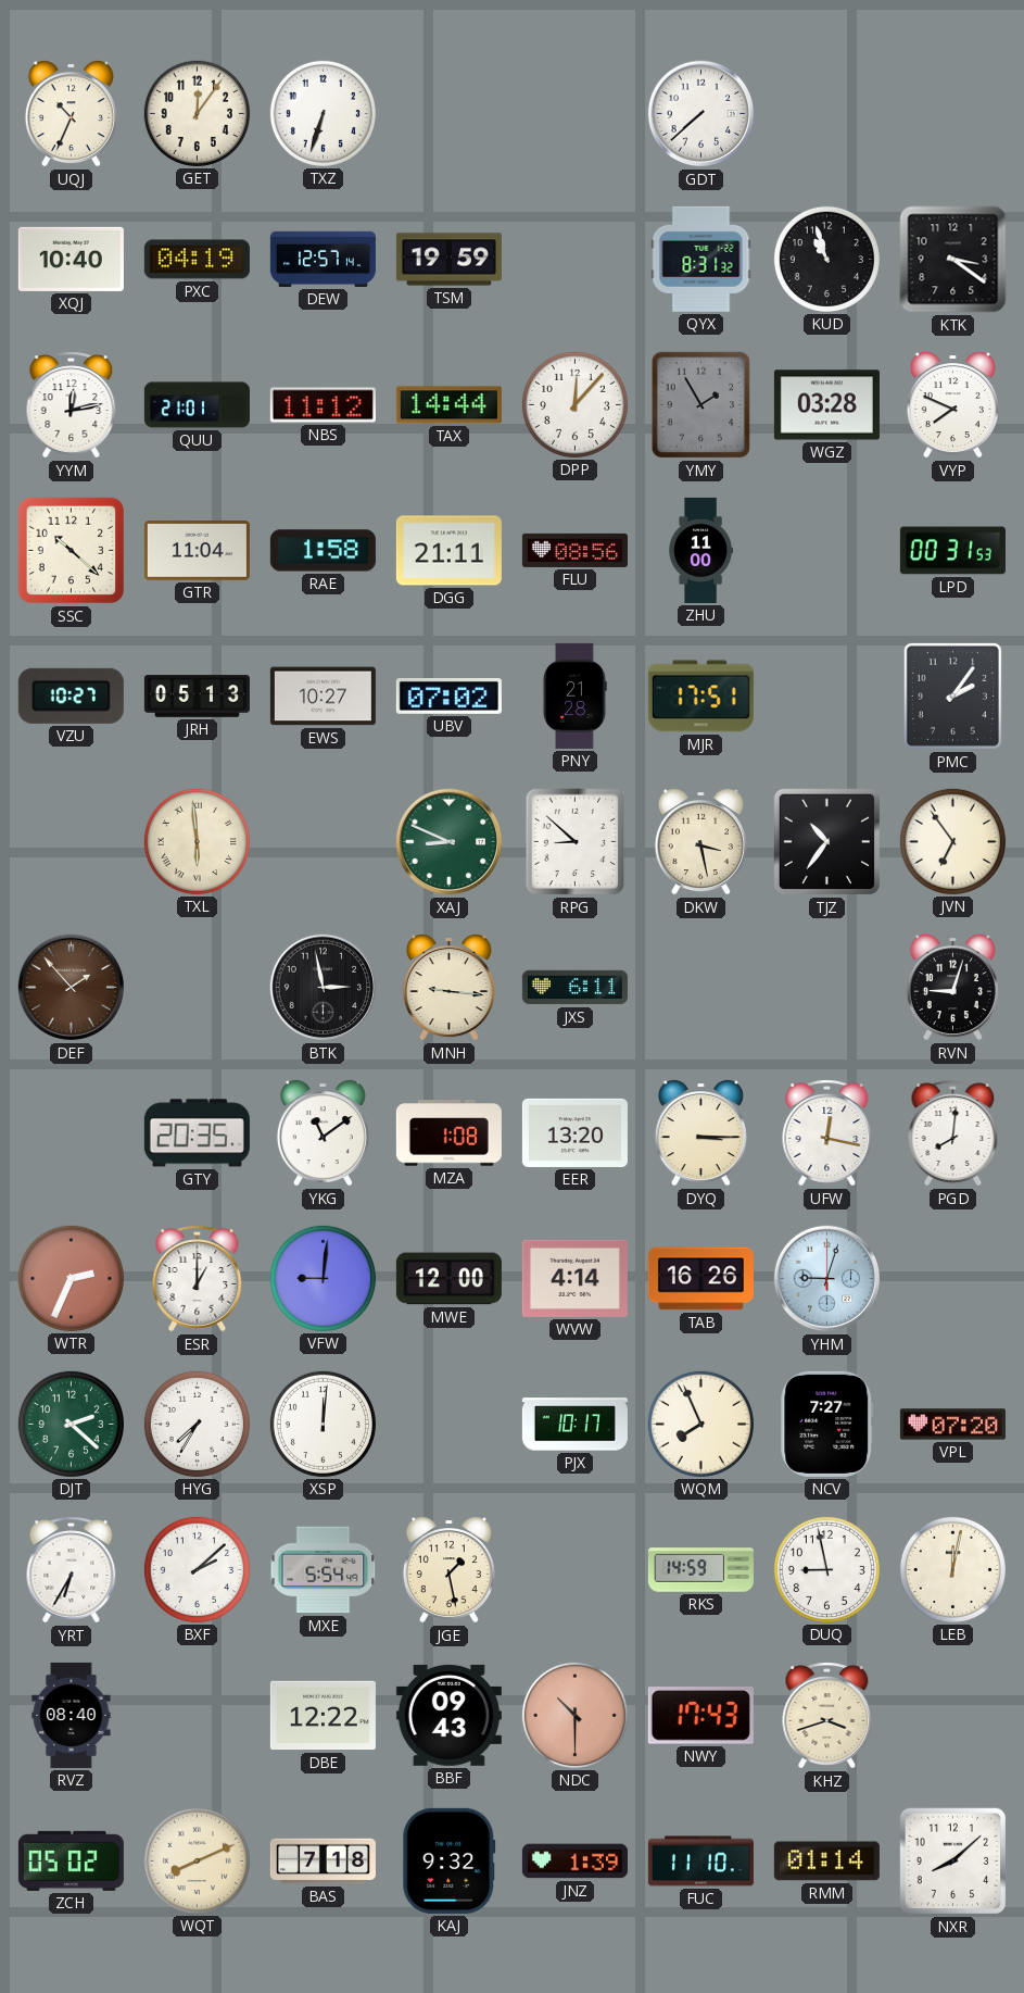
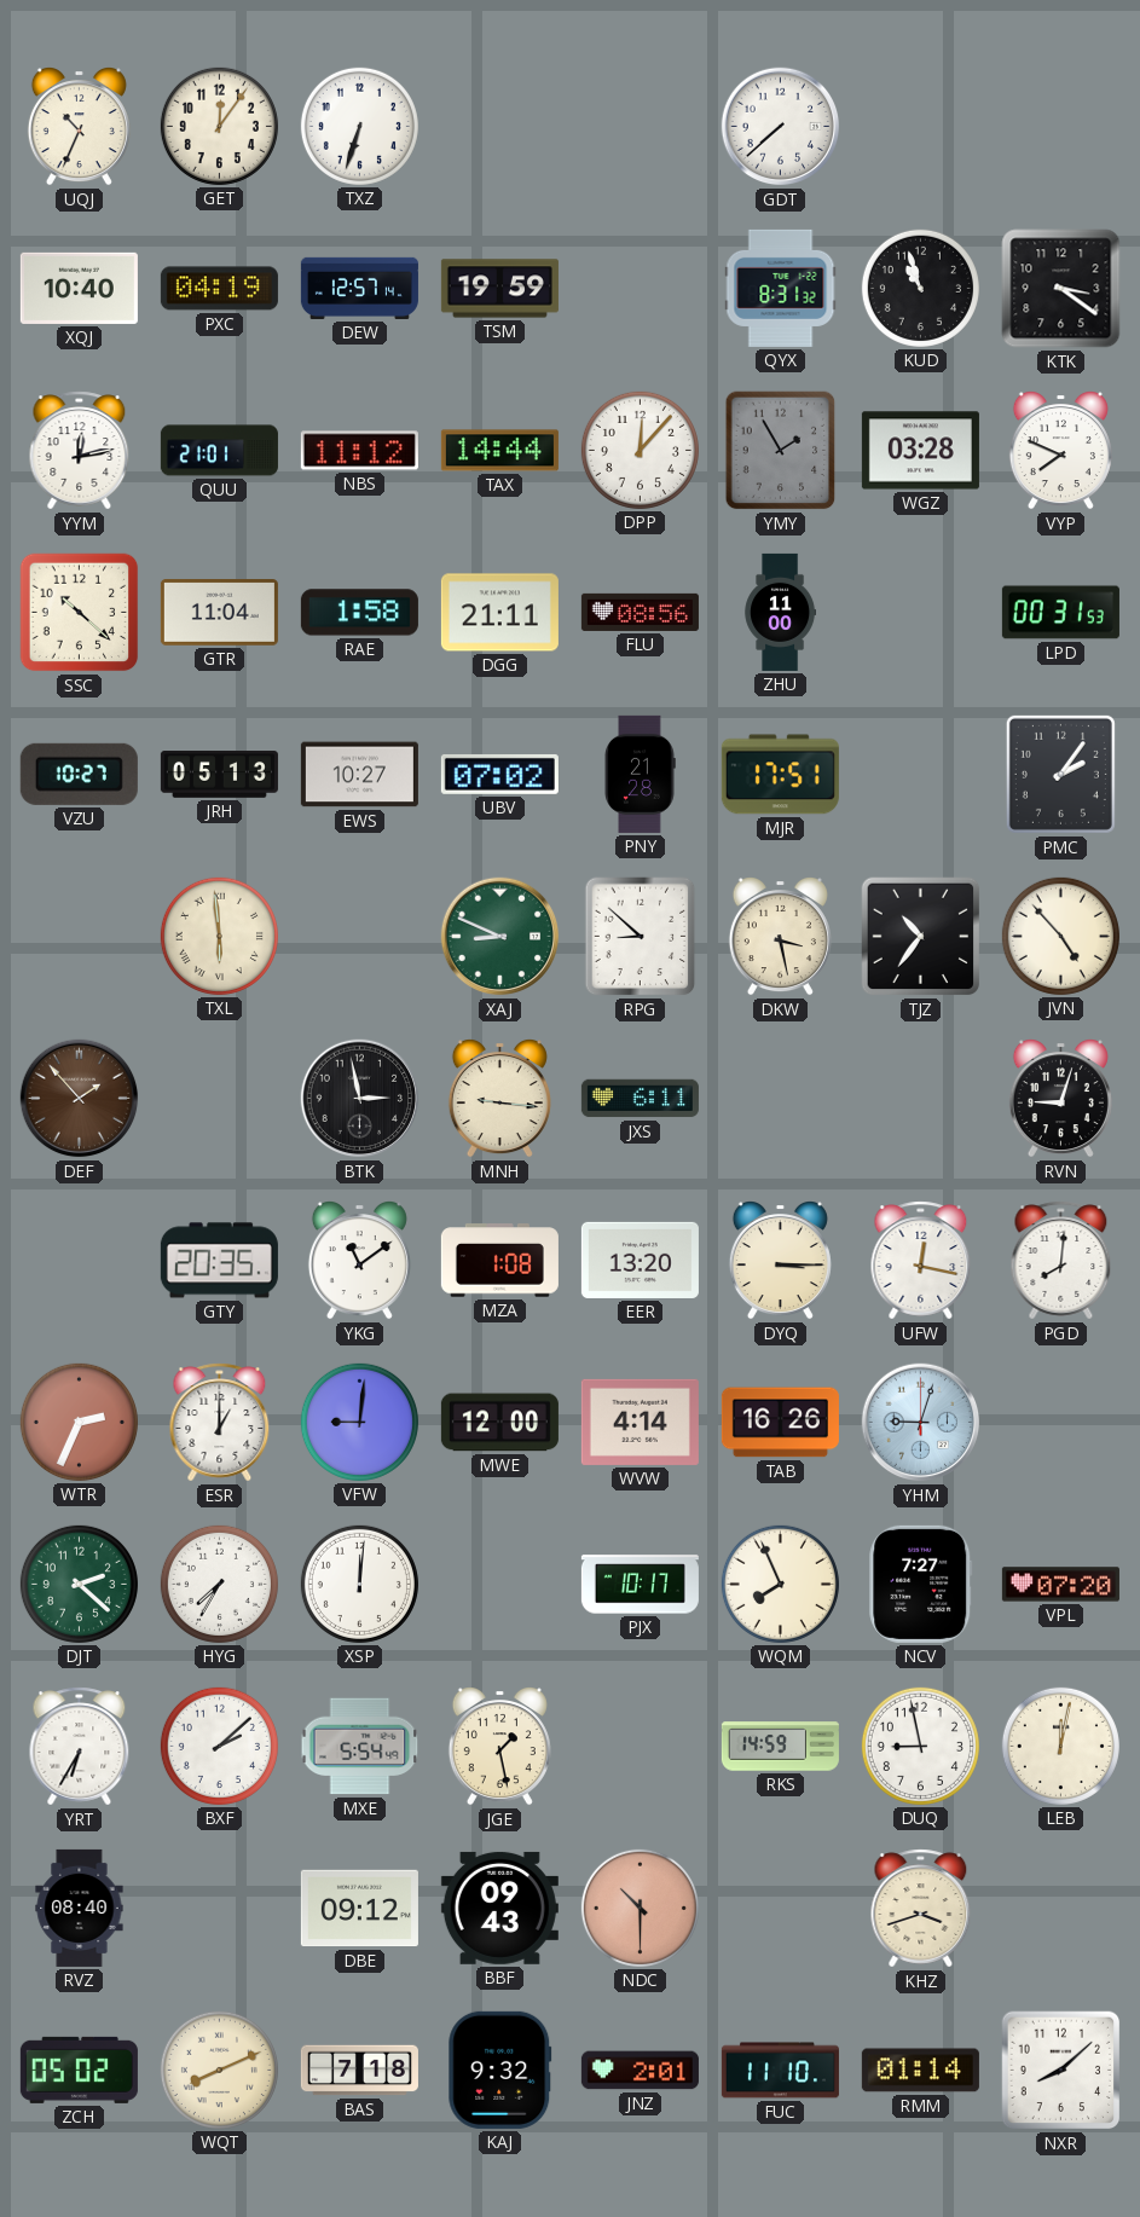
JVN: 6:54 -> 4:53
DBE: 12:22 -> 09:12
NWY: 17:43 -> none
JNZ: 1:39 -> 2:01
